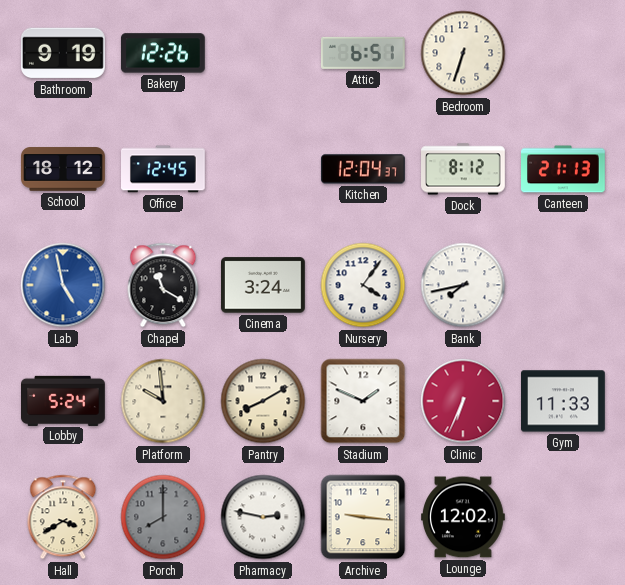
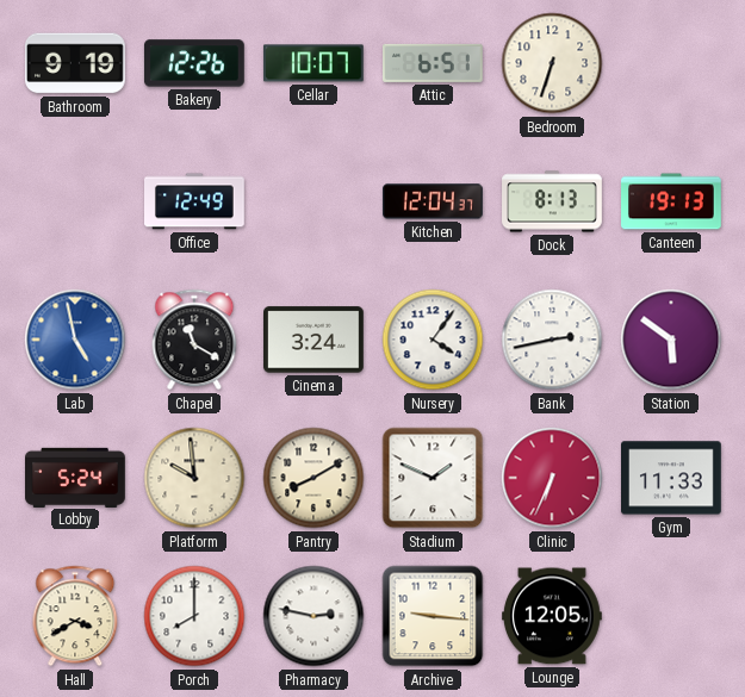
Cellar: none -> 10:07
School: 18:12 -> none
Office: 12:45 -> 12:49
Dock: 8:12 -> 8:13
Canteen: 21:13 -> 19:13
Bank: 7:43 -> 2:43
Station: none -> 5:51
Porch dial: grey -> white
Lounge: 12:02 -> 12:05
